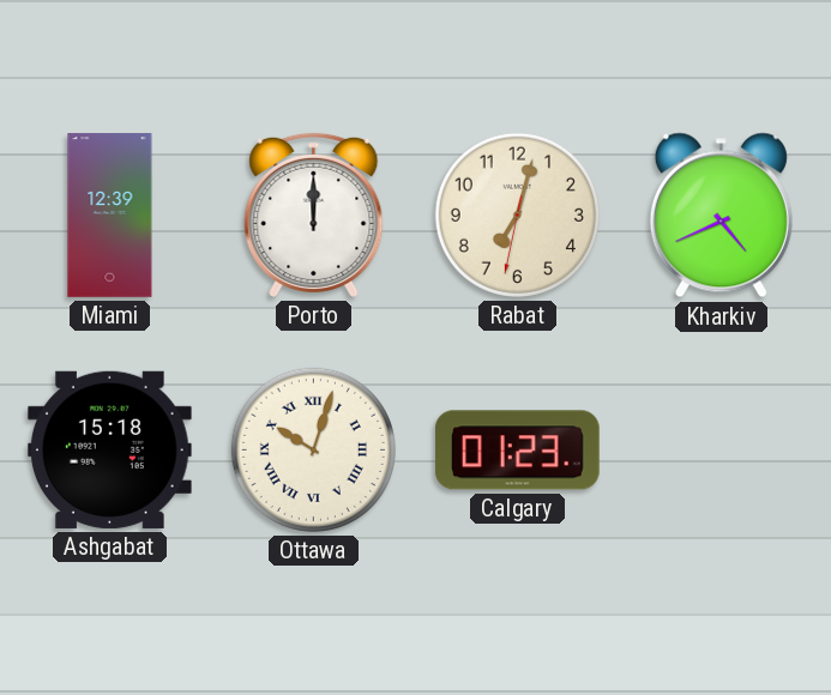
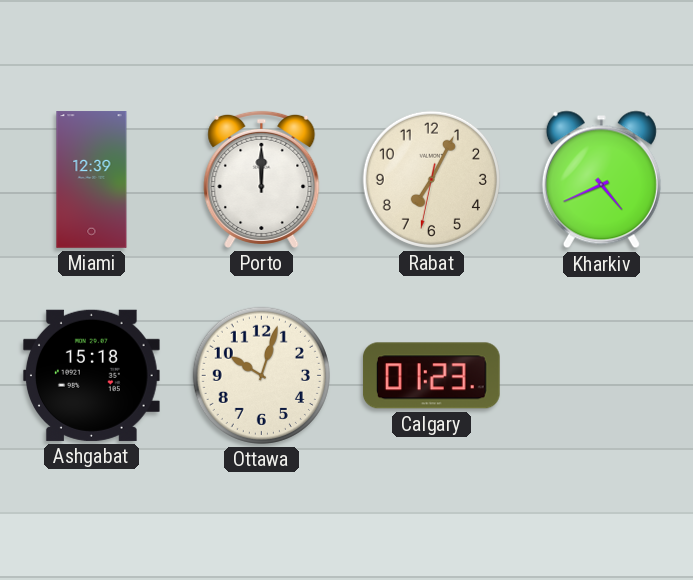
Rabat: 7:02 -> 7:04
Ottawa numerals: Roman -> Arabic
